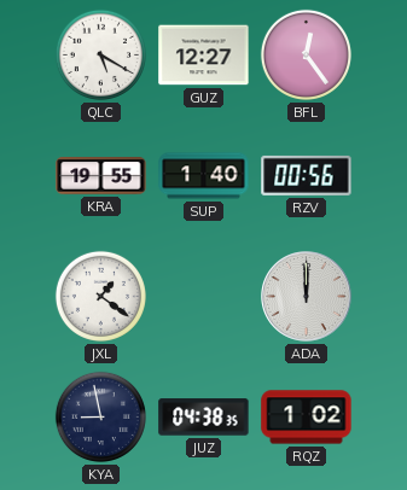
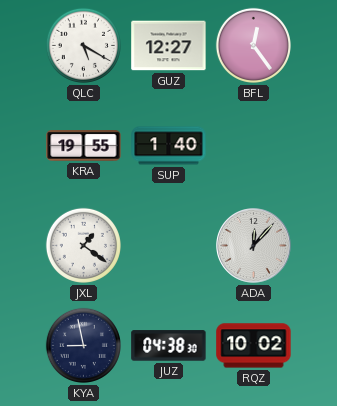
RZV: 00:56 -> none
ADA: 12:00 -> 12:07
JUZ: 04:38:35 -> 04:38:30
RQZ: 1:02 -> 10:02
